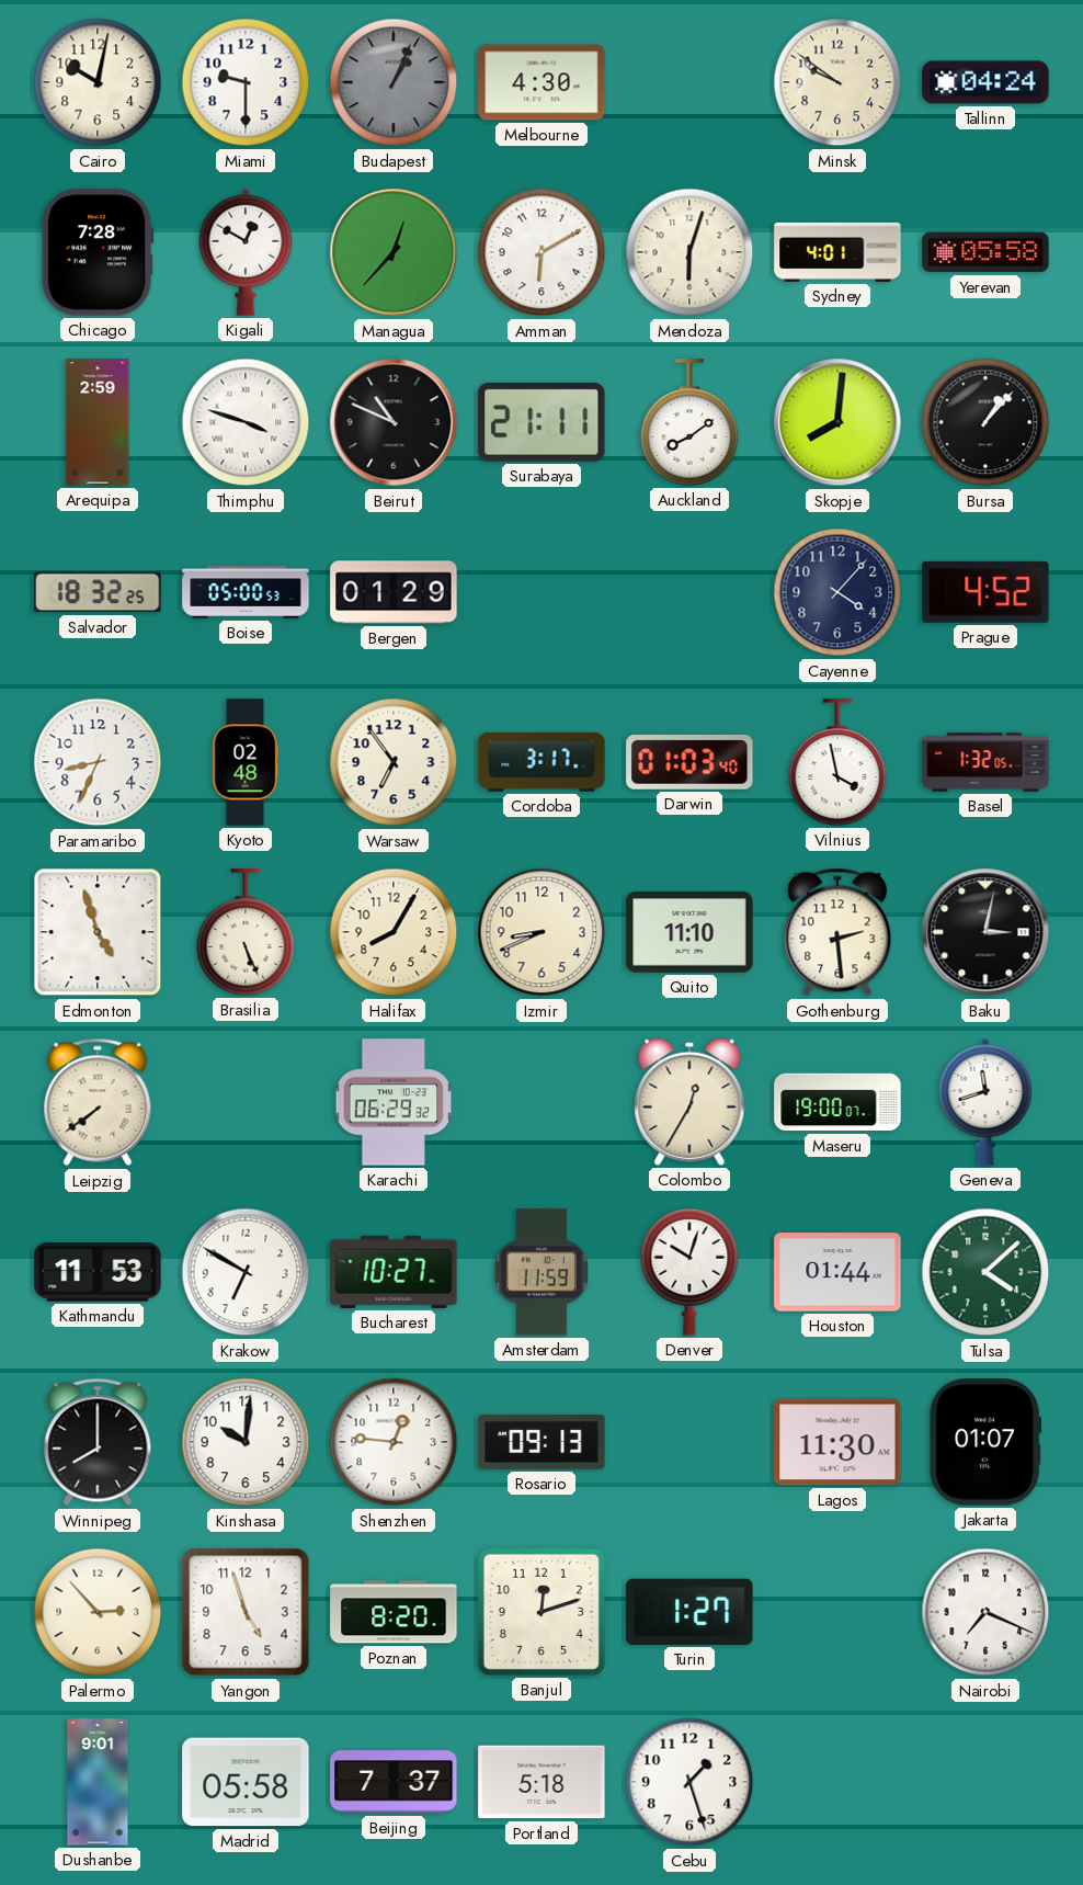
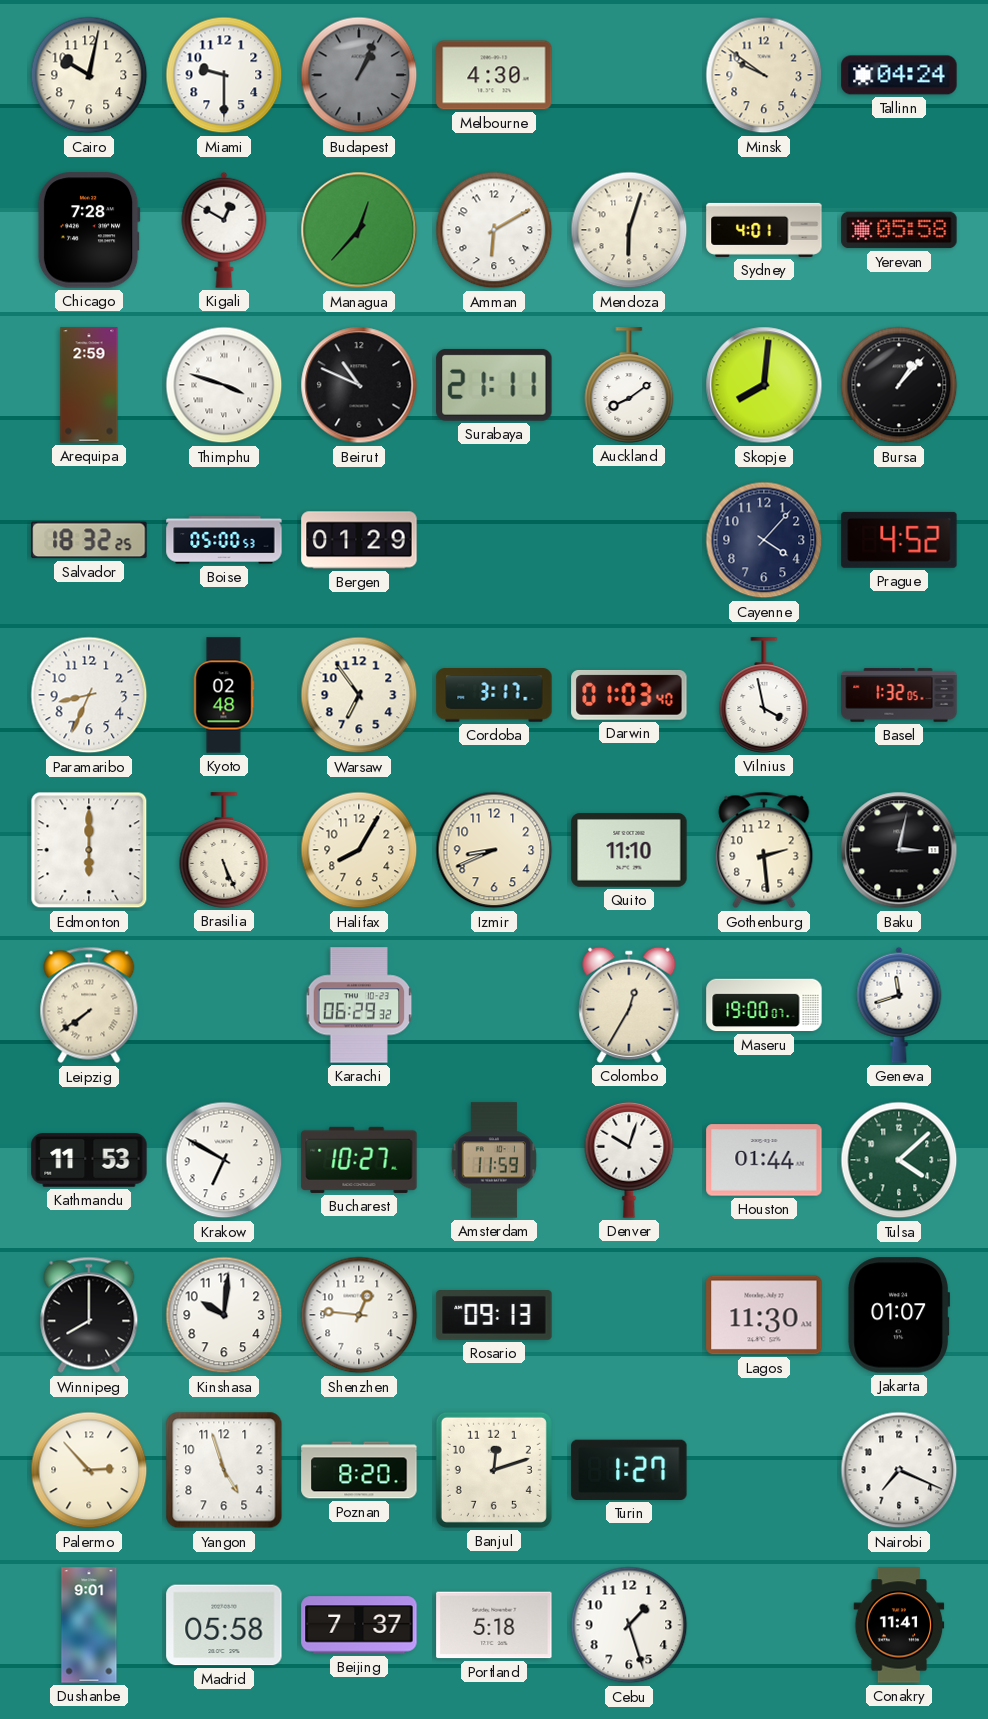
Edmonton: 4:57 -> 6:00
Conakry: none -> 11:41
